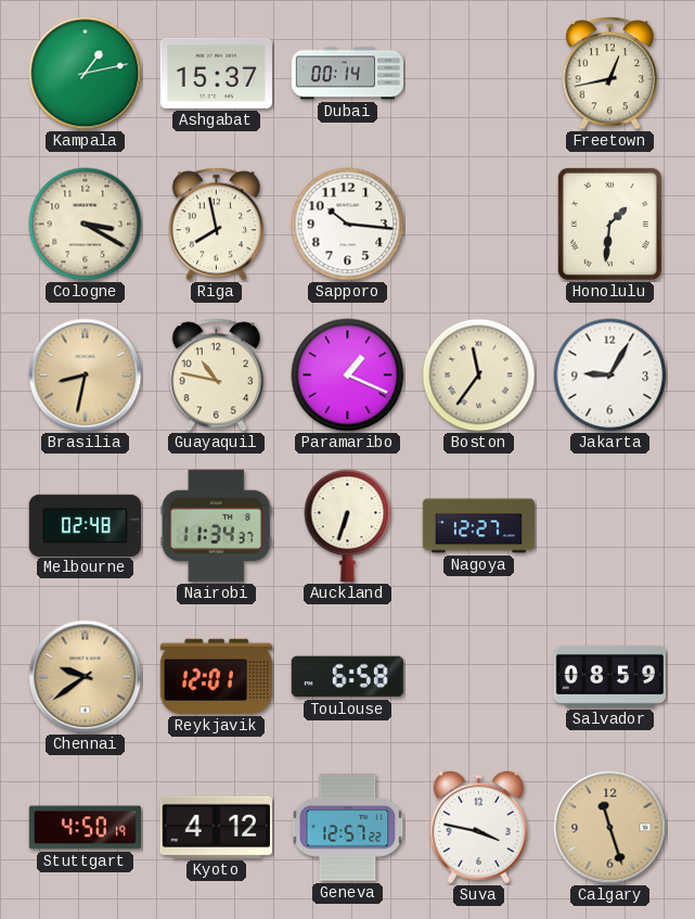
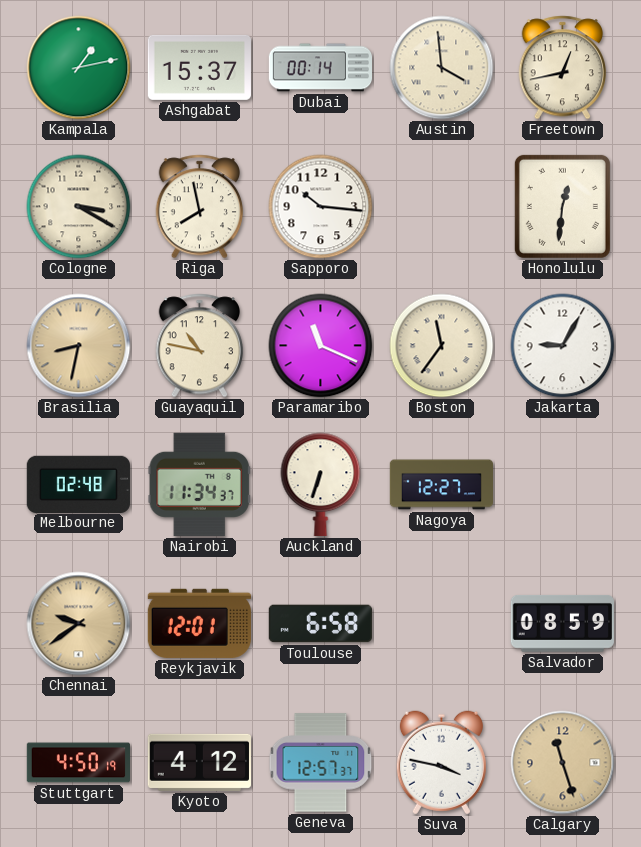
Austin: none -> 3:59
Honolulu: 1:31 -> 12:31
Paramaribo: 1:19 -> 11:19
Geneva: 12:57:22 -> 12:57:37
